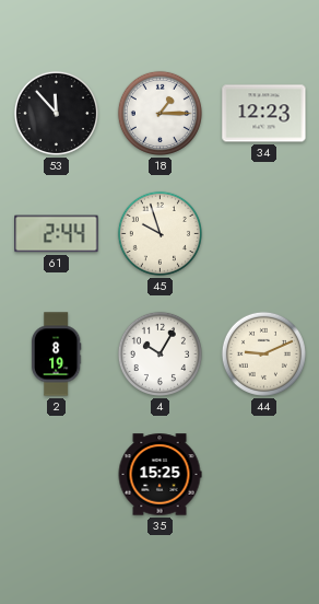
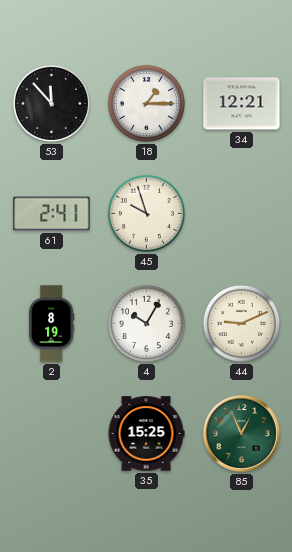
34: 12:23 -> 12:21
61: 2:44 -> 2:41
85: none -> 12:56
